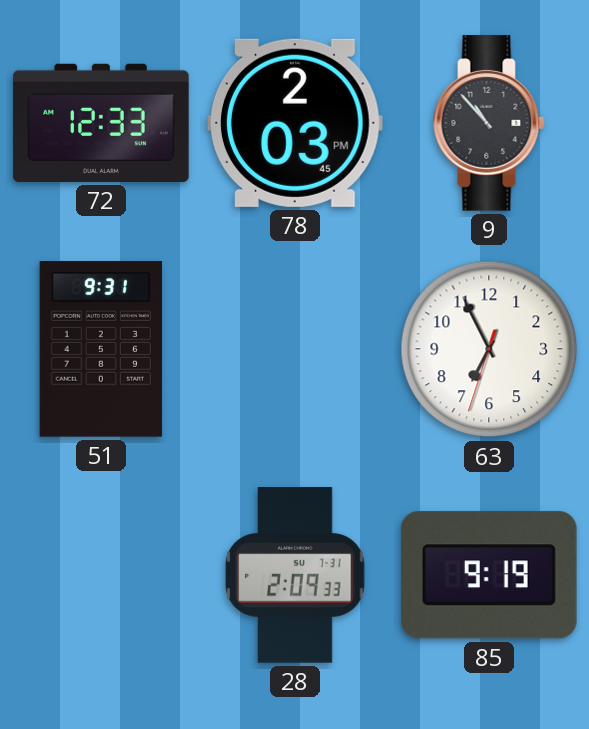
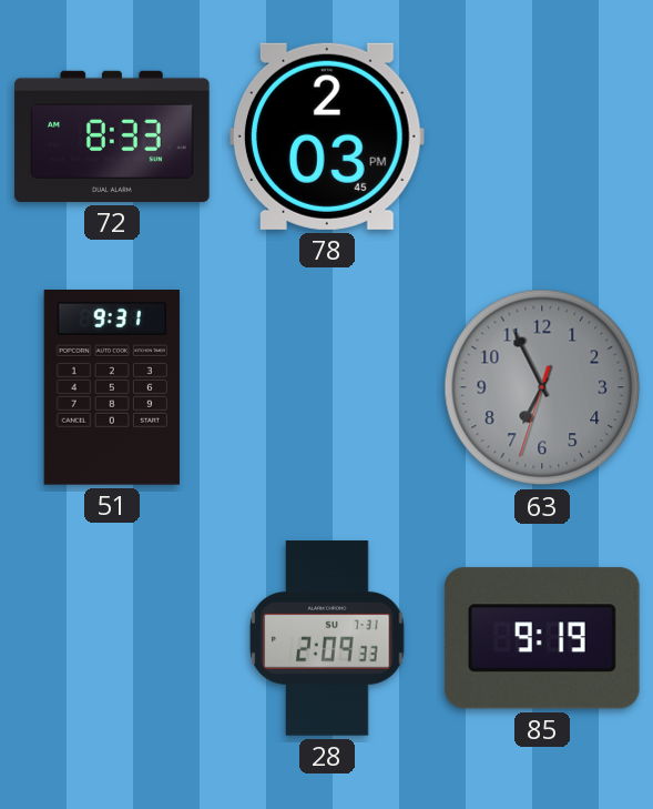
72: 12:33 -> 8:33
9: 10:53 -> none
63 dial: white -> grey
